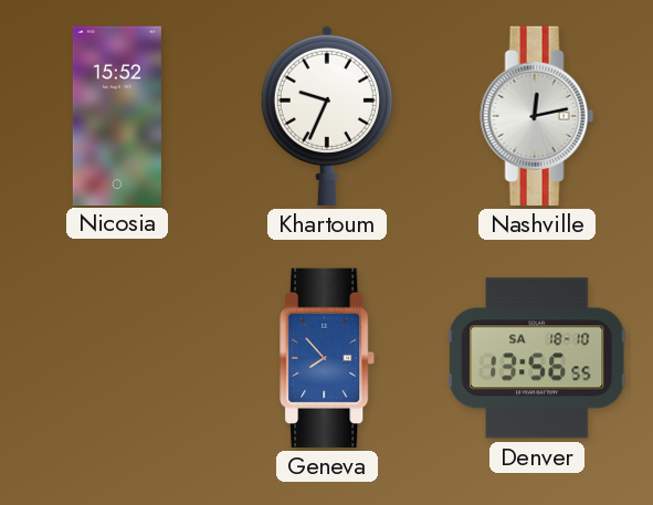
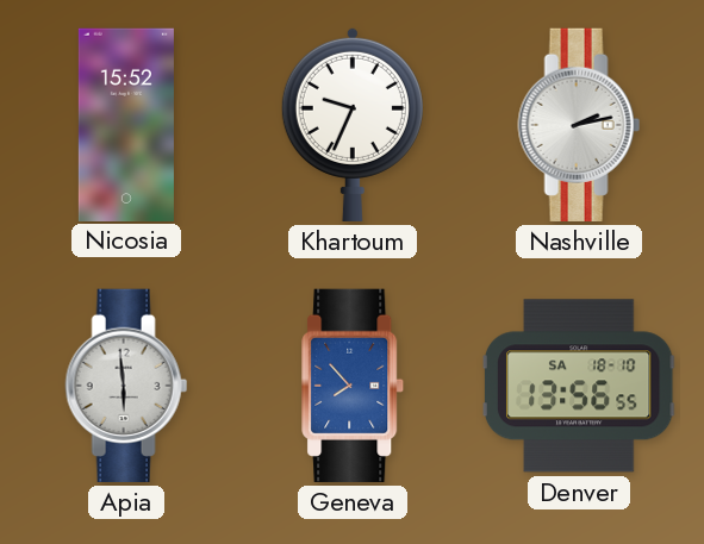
Nashville: 12:13 -> 2:13
Apia: none -> 5:59
